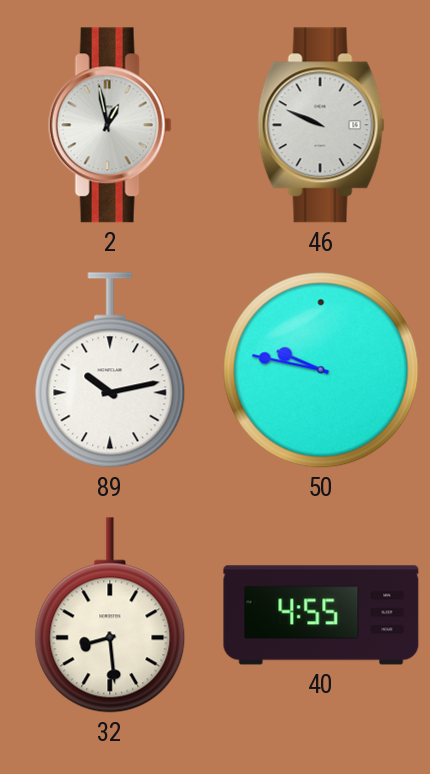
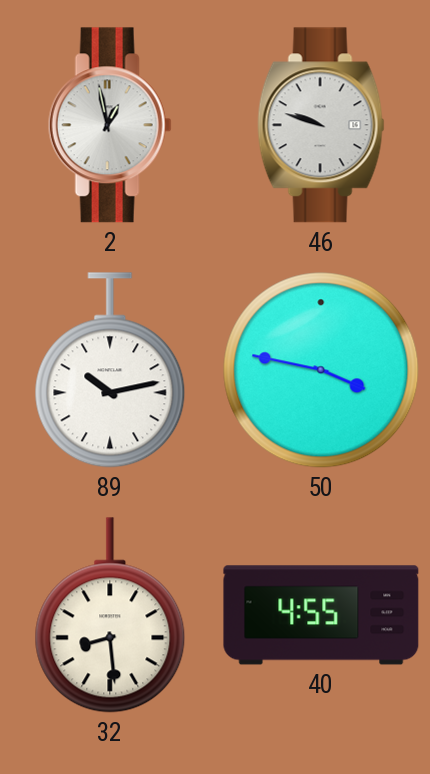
46: 9:49 -> 9:48
50: 9:47 -> 3:47
